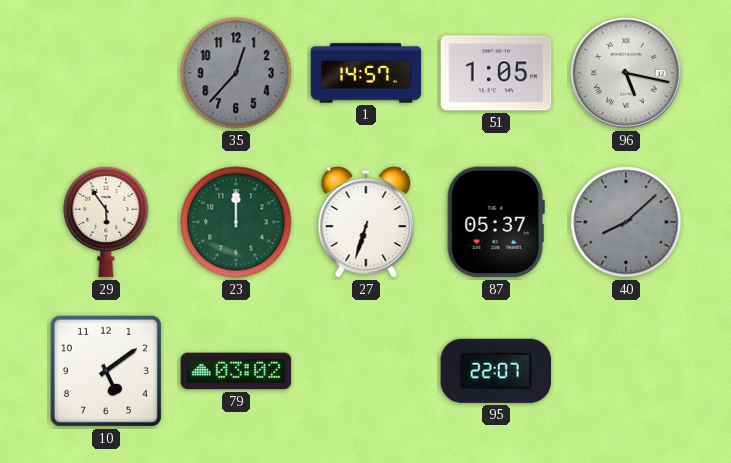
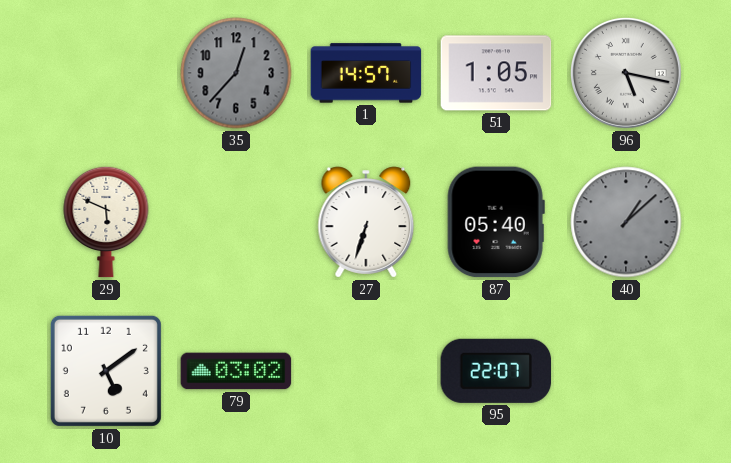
29: 5:54 -> 5:49
23: 12:00 -> none
87: 05:37 -> 05:40
40: 8:08 -> 1:08
